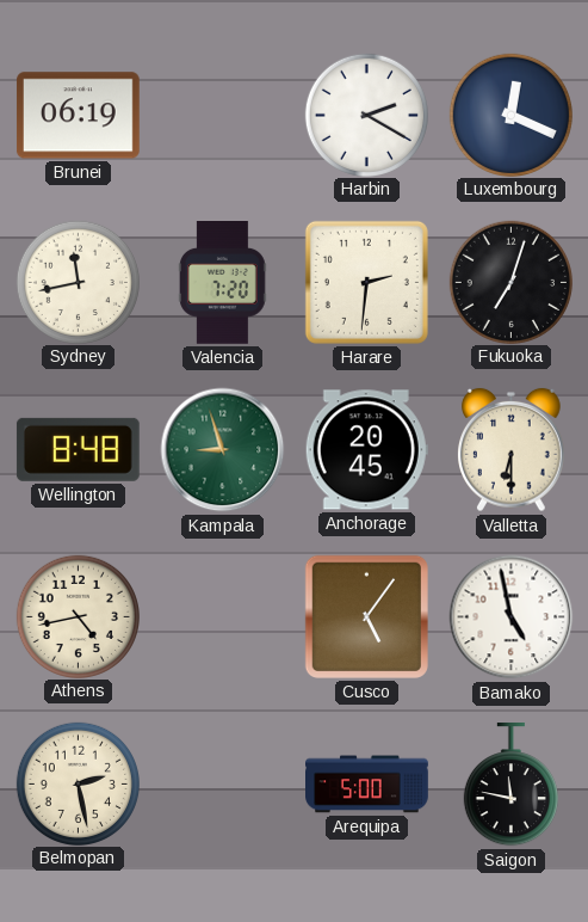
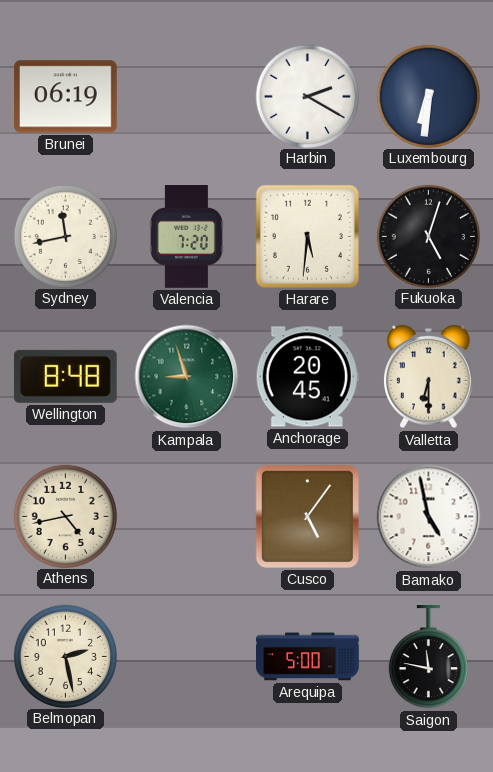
Luxembourg: 12:19 -> 6:31
Harare: 2:31 -> 5:31
Fukuoka: 7:03 -> 5:03
